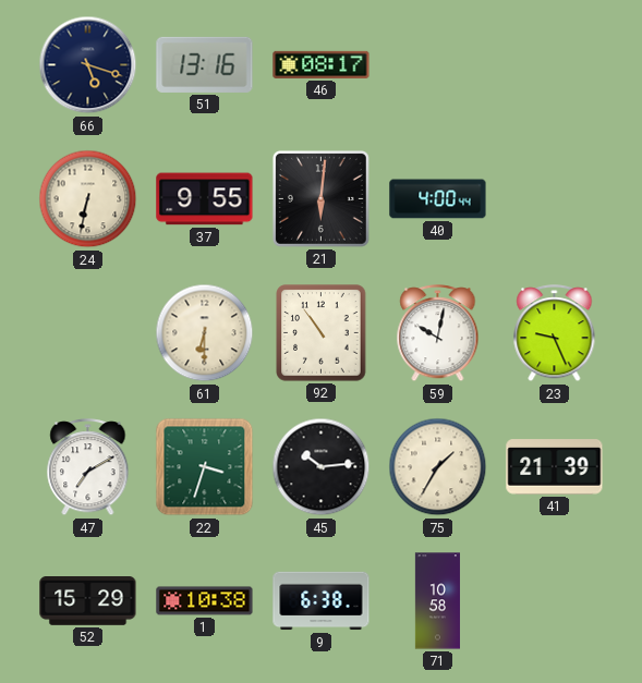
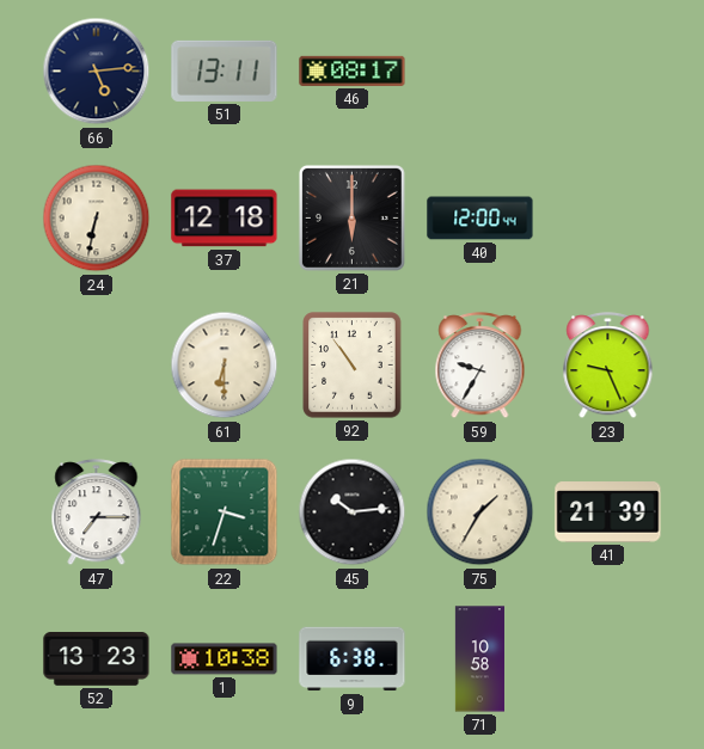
66: 5:18 -> 5:14
51: 13:16 -> 13:11
37: 9:55 -> 12:18
21: 6:01 -> 6:00
40: 4:00 -> 12:00
59: 10:02 -> 9:35
47: 7:10 -> 7:15
52: 15:29 -> 13:23
